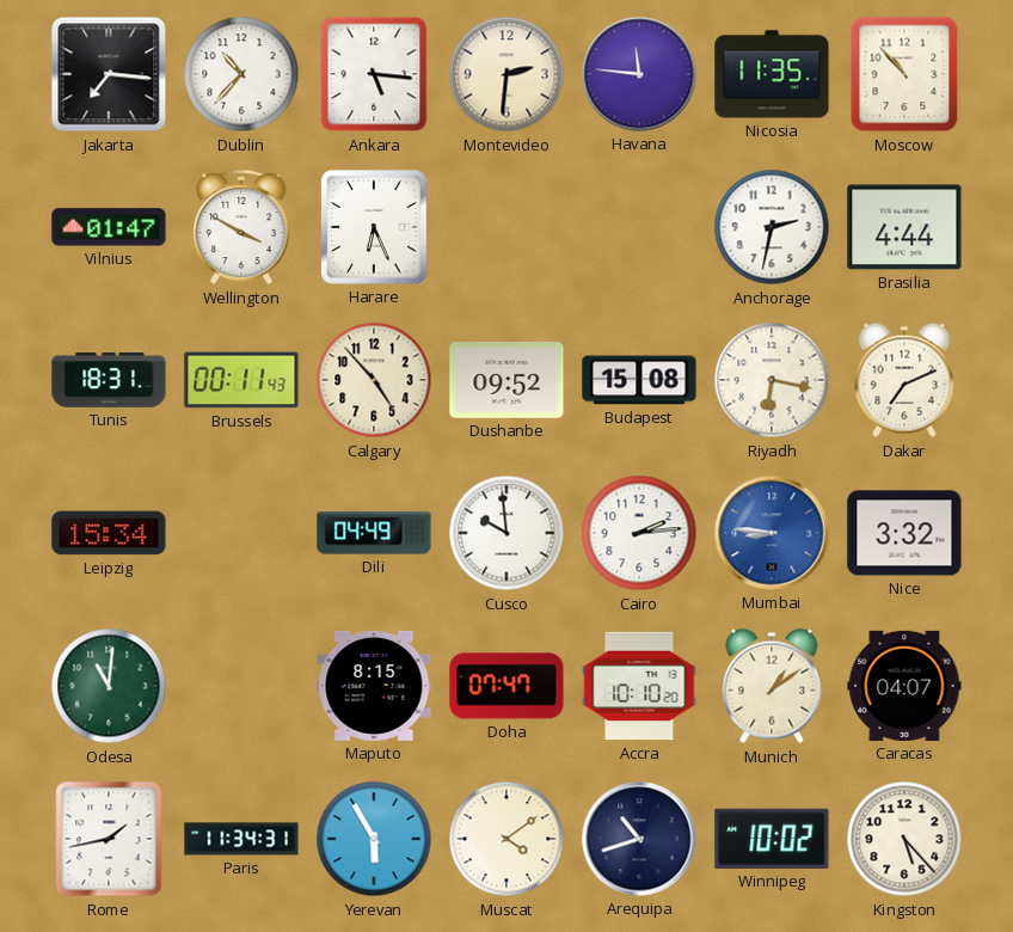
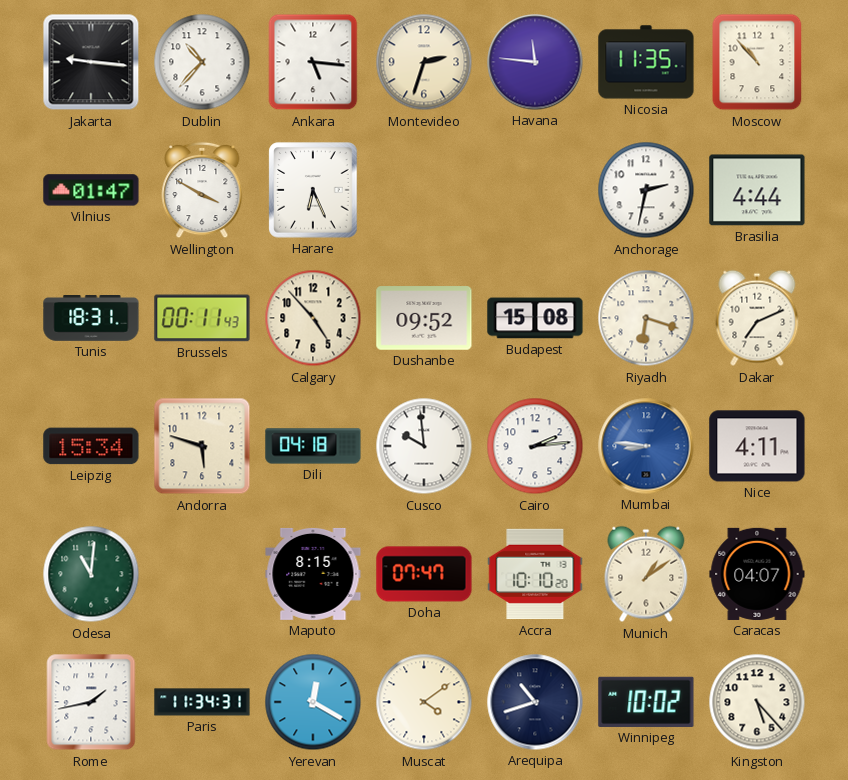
Jakarta: 7:16 -> 9:16
Montevideo: 2:31 -> 2:33
Riyadh: 6:17 -> 6:18
Andorra: none -> 5:48
Dili: 04:49 -> 04:18
Nice: 3:32 -> 4:11
Yerevan: 5:55 -> 12:20
